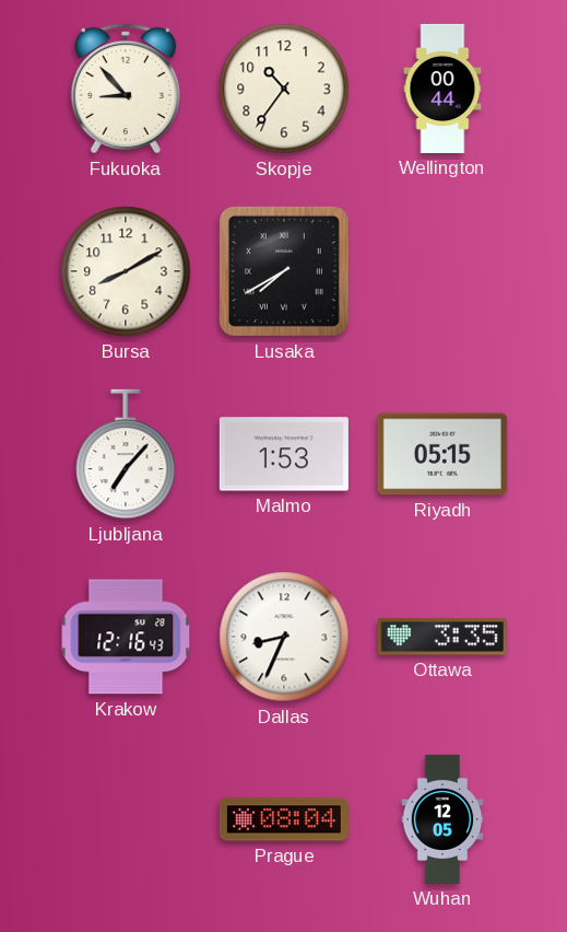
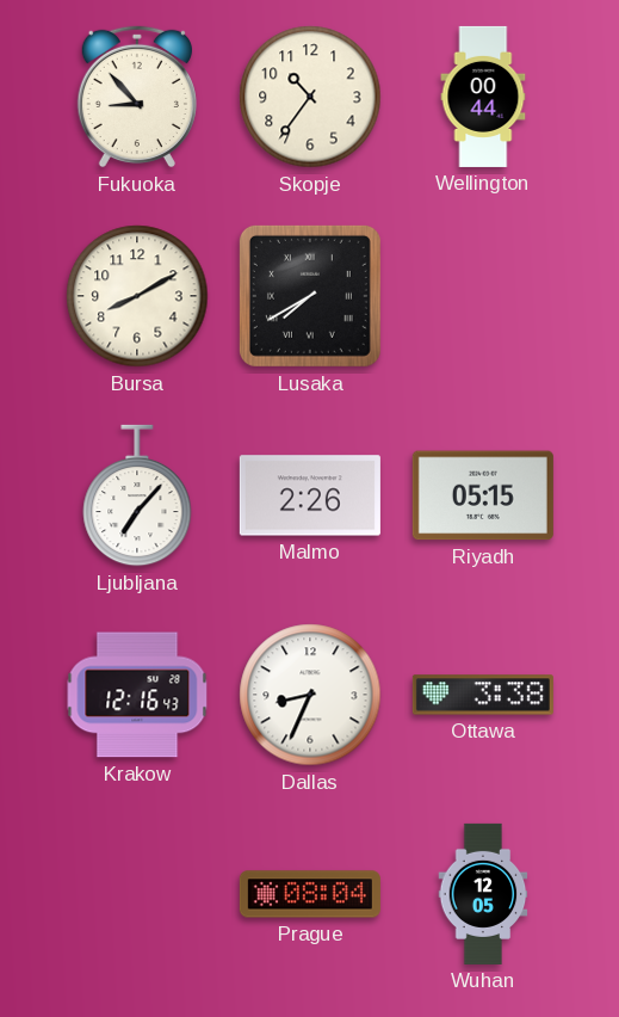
Malmo: 1:53 -> 2:26
Ottawa: 3:35 -> 3:38
